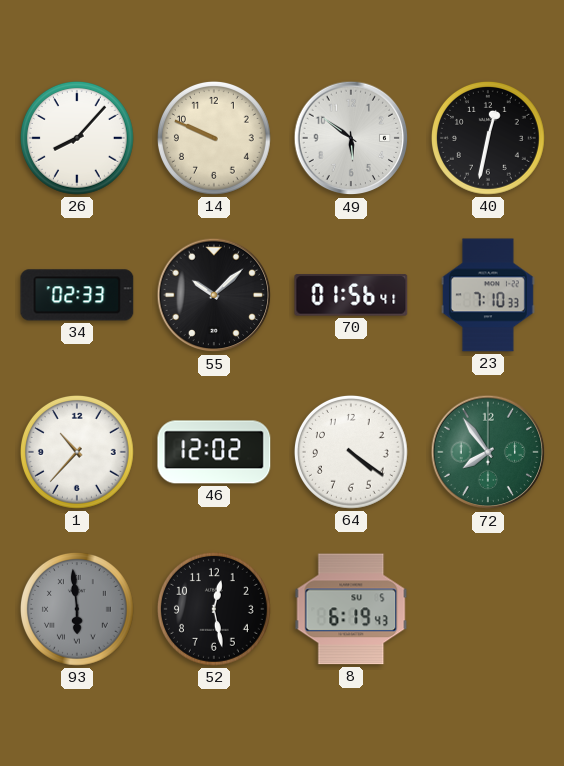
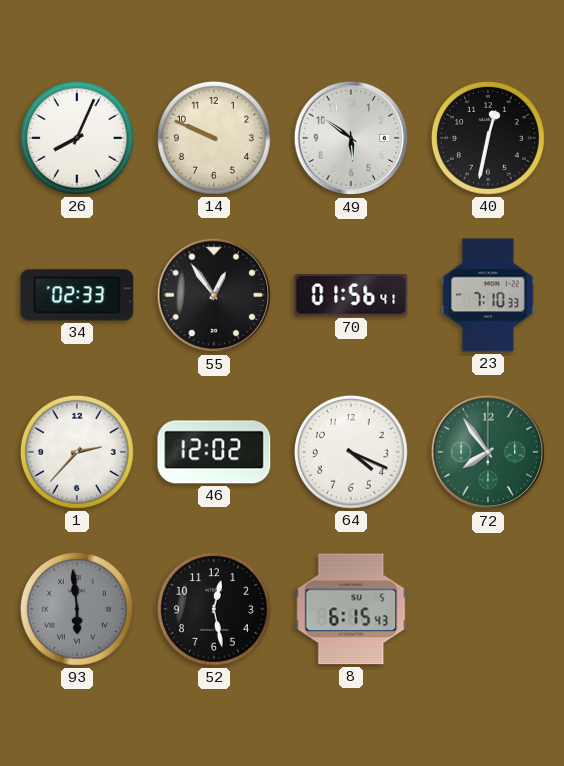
26: 8:07 -> 8:04
55: 10:08 -> 12:54
1: 10:37 -> 2:37
64: 4:21 -> 4:19
8: 6:19 -> 6:15
